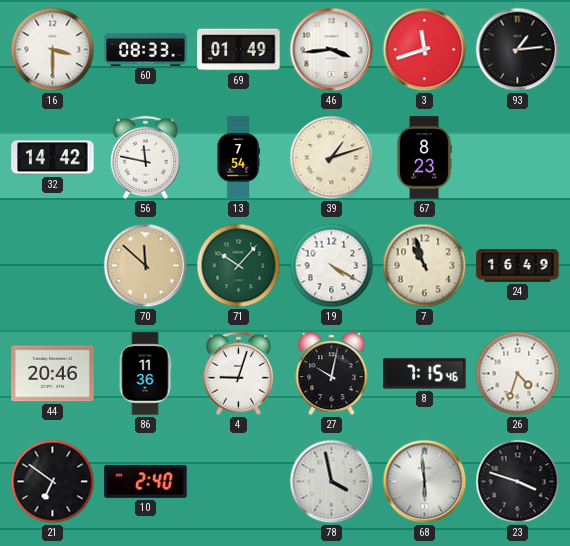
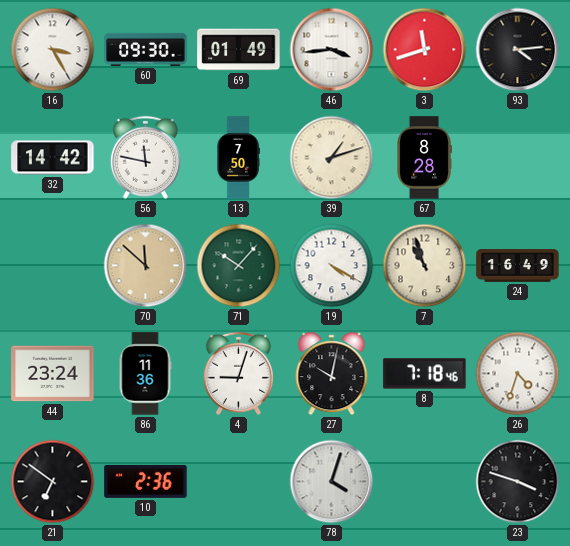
16: 3:30 -> 3:25
60: 08:33 -> 09:30
93: 1:14 -> 4:14
13: 7:54 -> 7:50
67: 8:23 -> 8:28
44: 20:46 -> 23:24
8: 7:15 -> 7:18
10: 2:40 -> 2:36
78: 3:58 -> 4:03
68: 5:59 -> none
